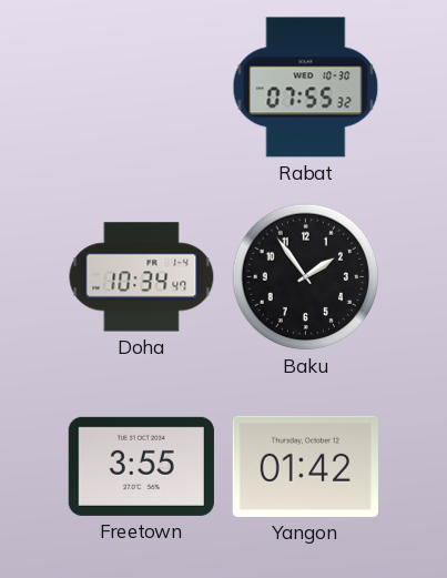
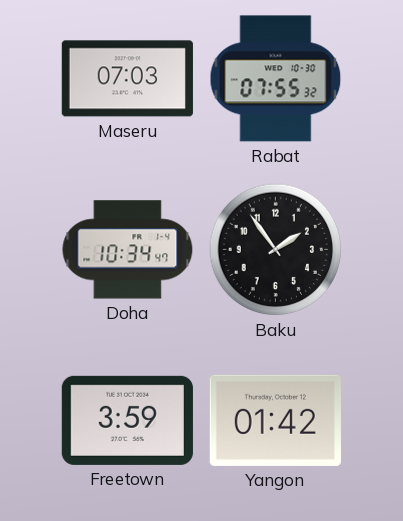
Maseru: none -> 07:03
Freetown: 3:55 -> 3:59
